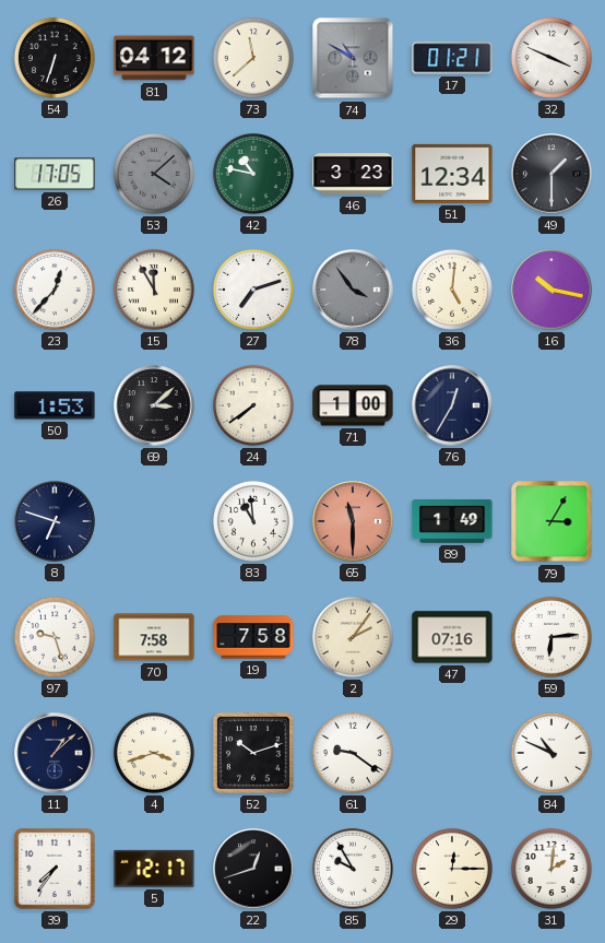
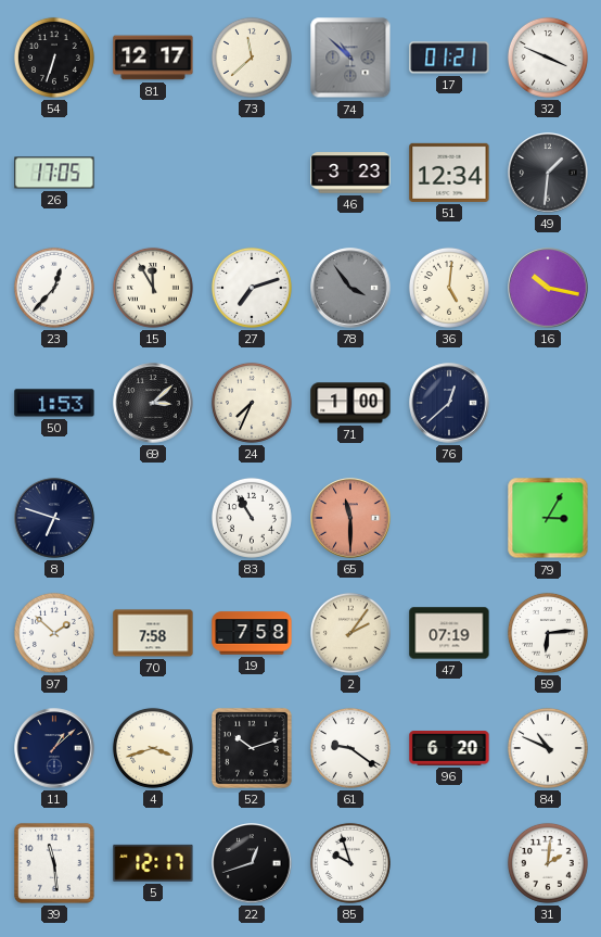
81: 04:12 -> 12:17
74: 10:50 -> 10:52
53: 4:08 -> none
42: 10:47 -> none
49: 1:30 -> 1:31
24: 7:39 -> 7:34
76: 12:35 -> 12:38
83: 10:59 -> 10:55
89: 1:49 -> none
97: 9:27 -> 1:52
47: 07:16 -> 07:19
96: none -> 6:20
39: 7:36 -> 11:29
85: 9:55 -> 9:57
29: 12:15 -> none
